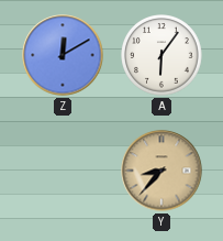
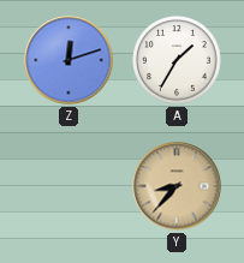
Z: 12:10 -> 12:12
A: 6:06 -> 1:35
